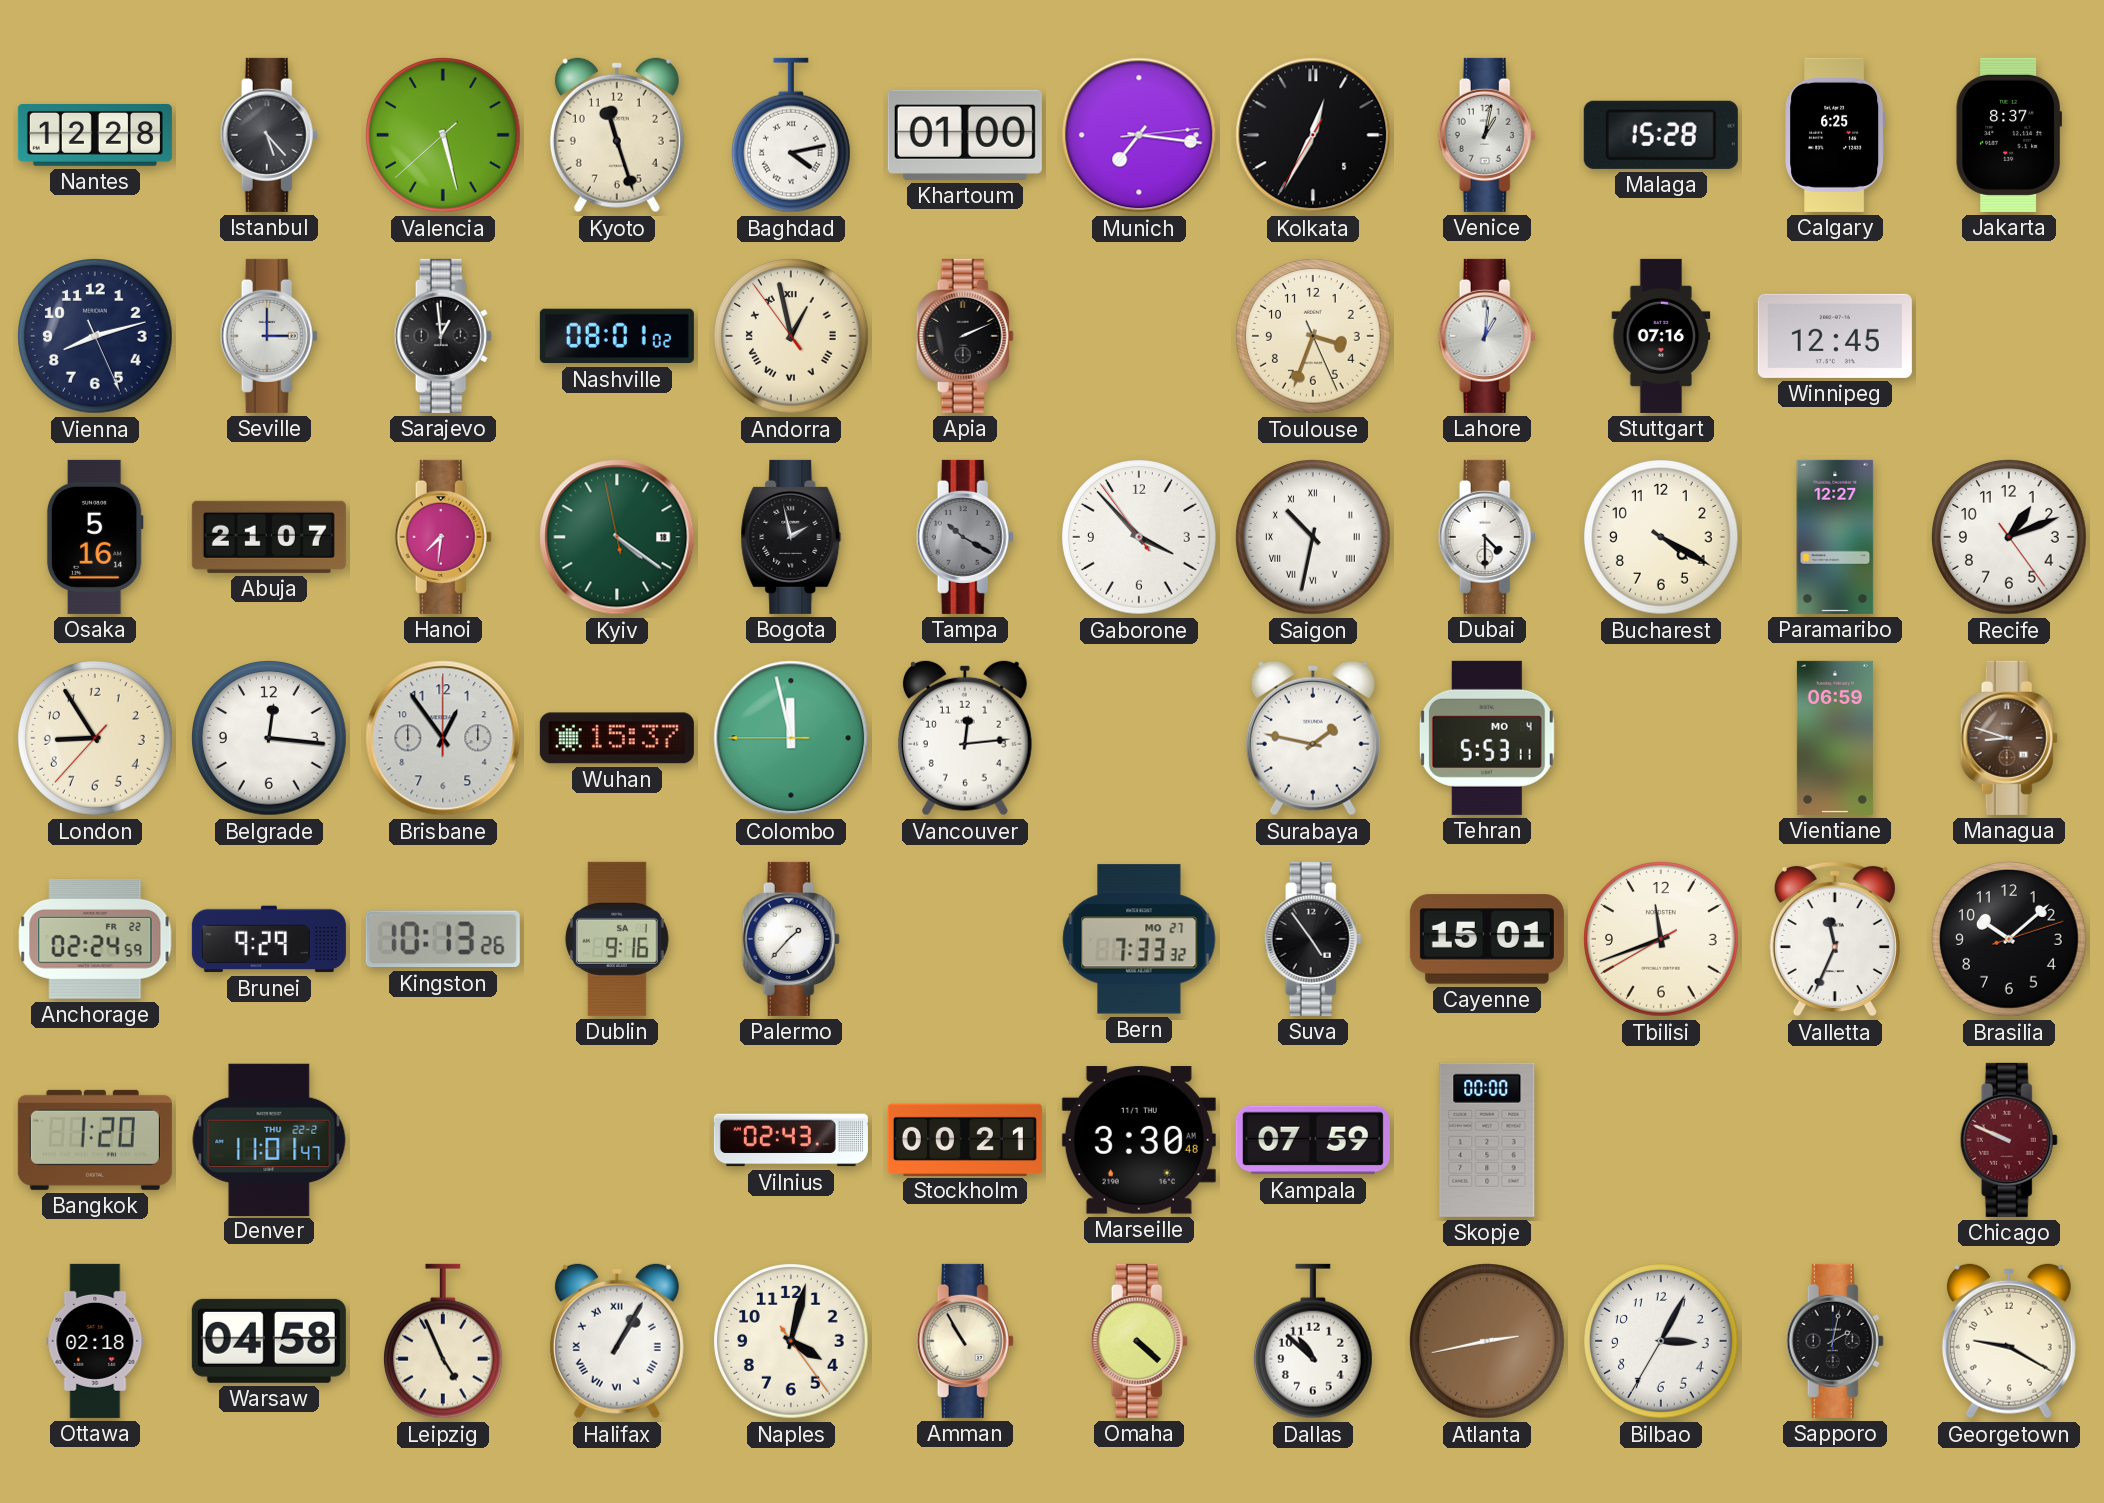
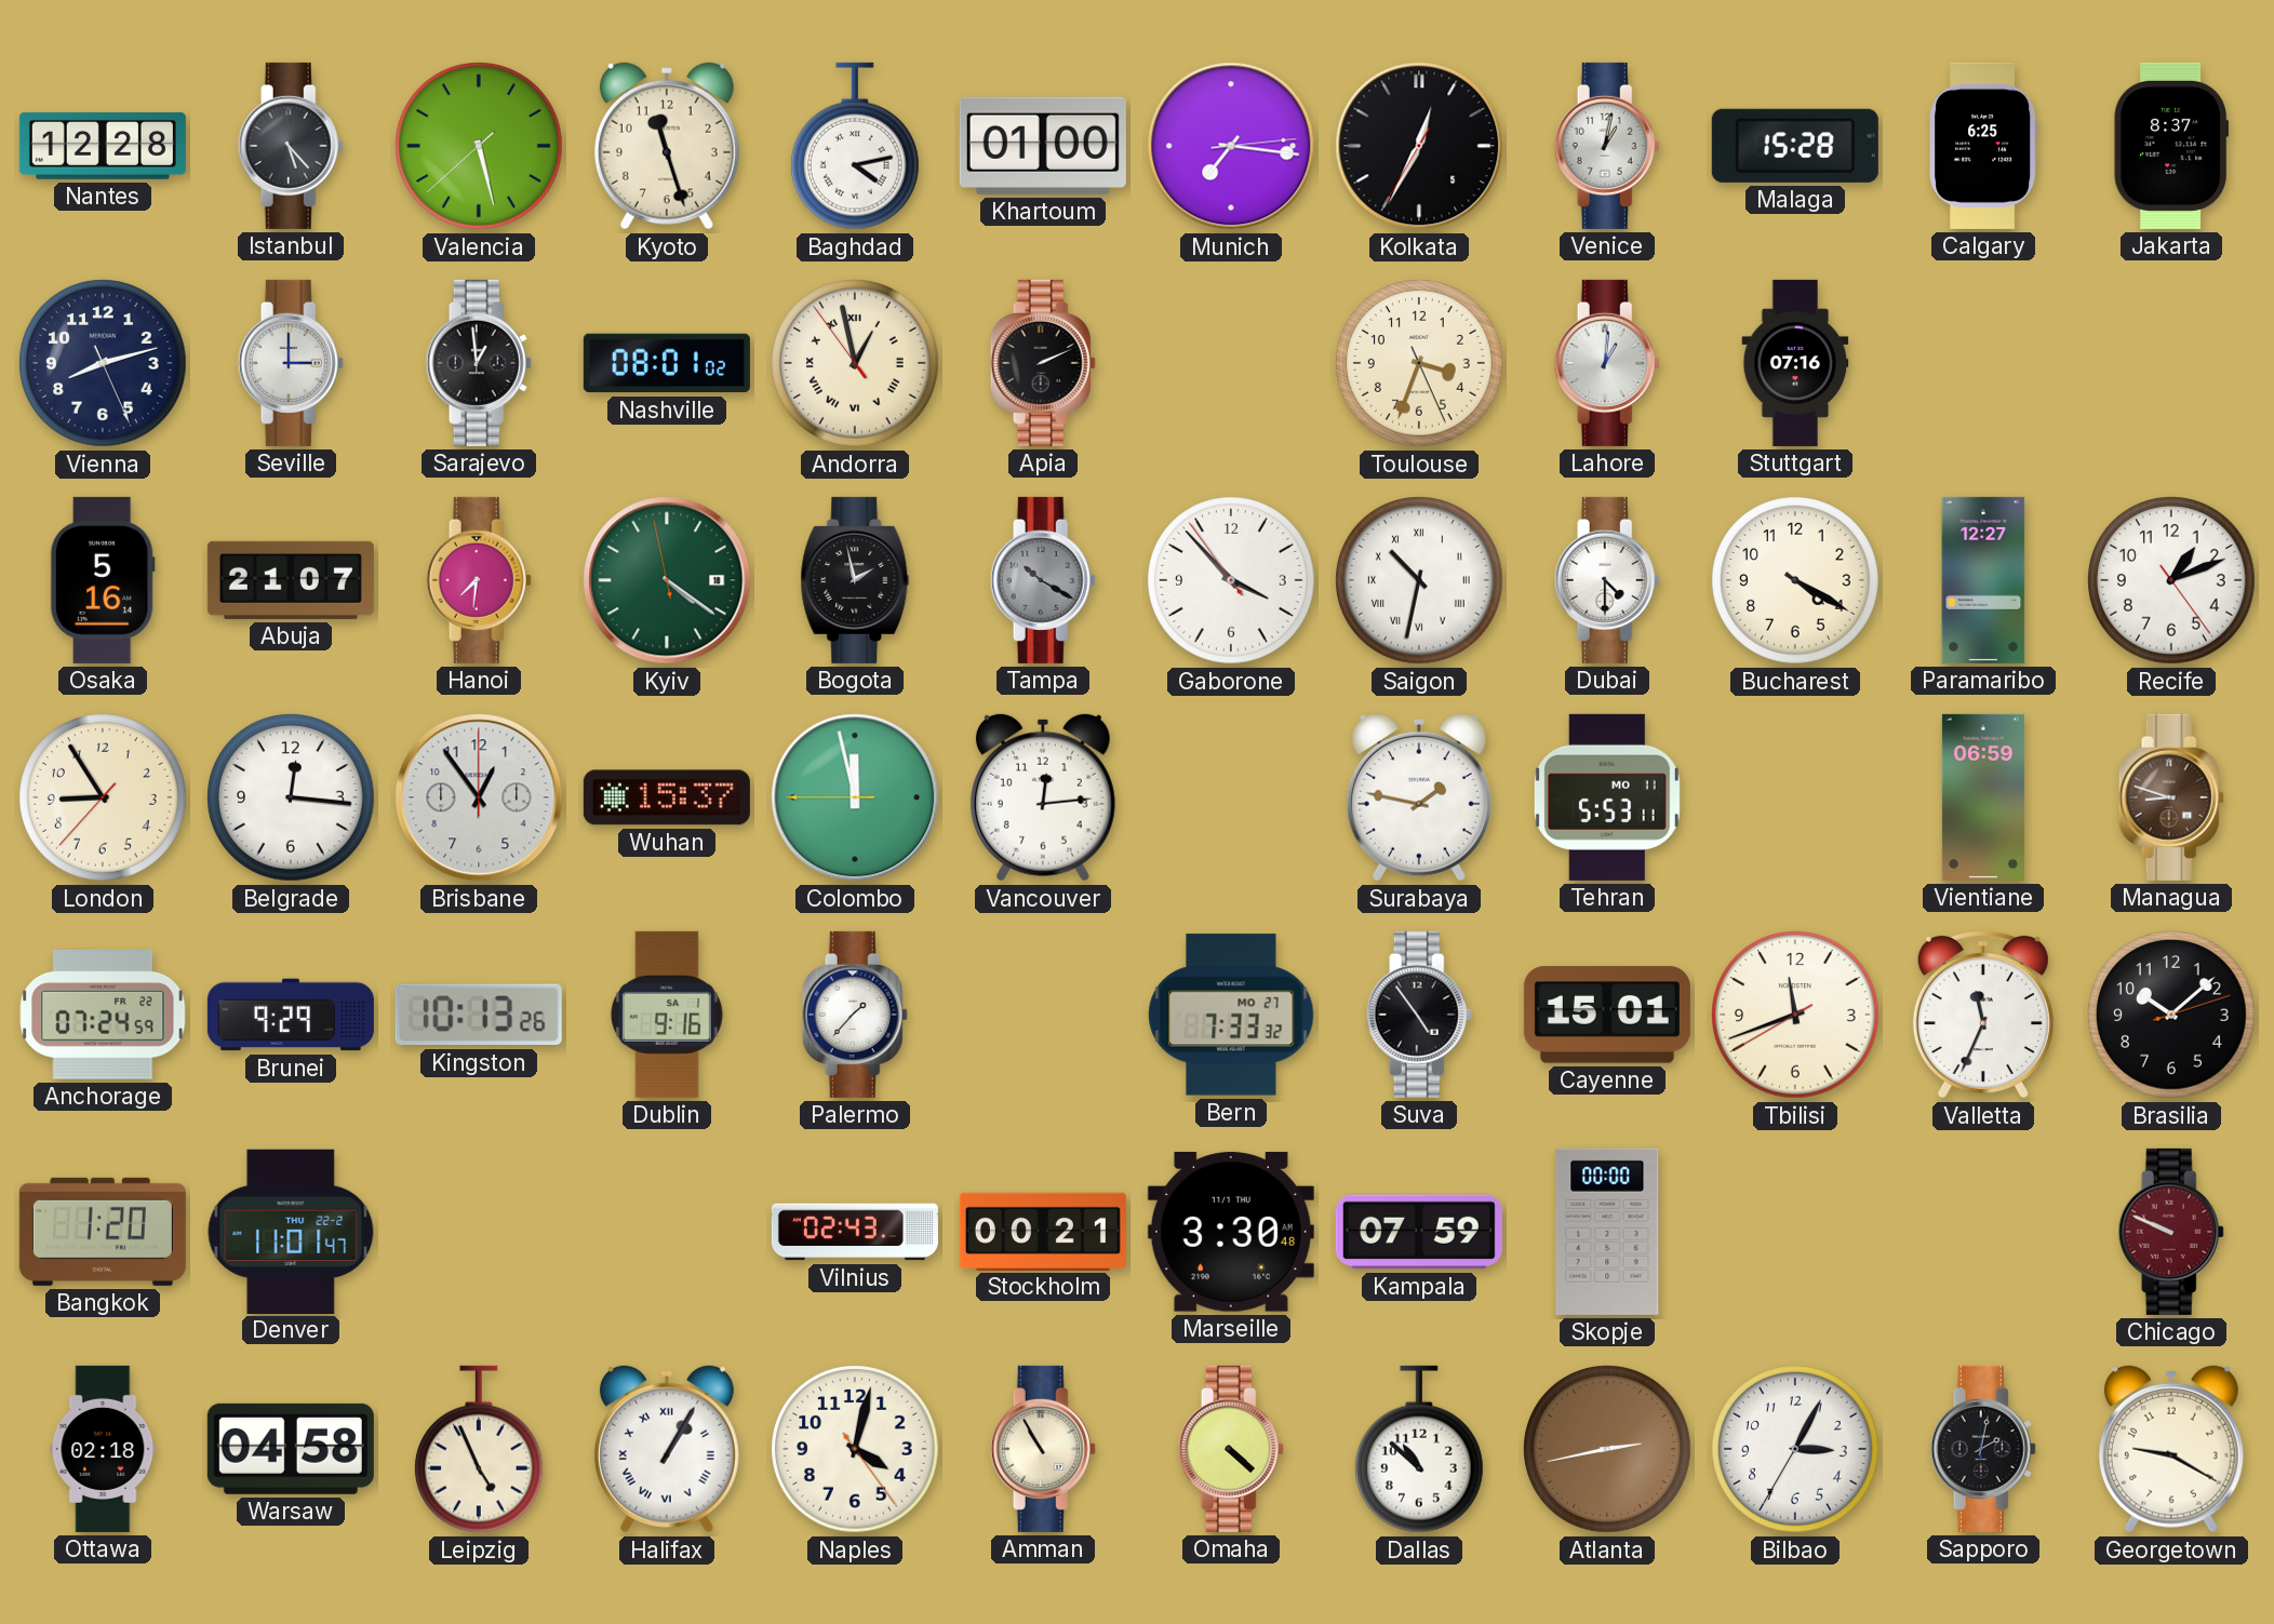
Winnipeg: 12:45 -> none
Tehran date: MO 4 -> MO 11
Anchorage: 02:24 -> 07:24
